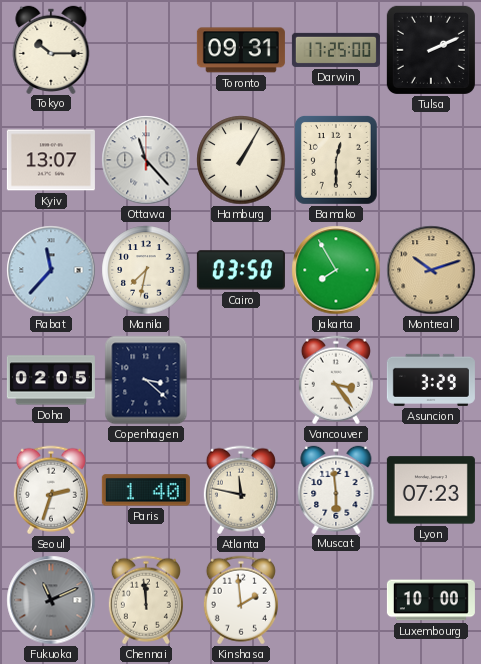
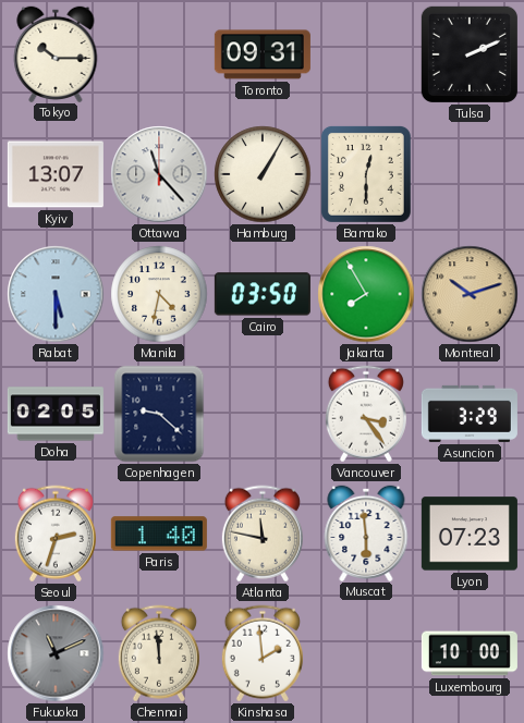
Darwin: 17:25 -> none
Rabat: 11:37 -> 5:30
Manila: 7:32 -> 4:32
Copenhagen: 3:22 -> 9:22
